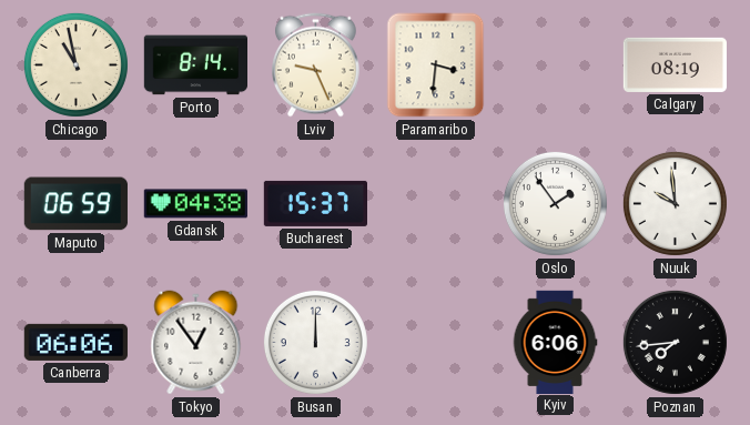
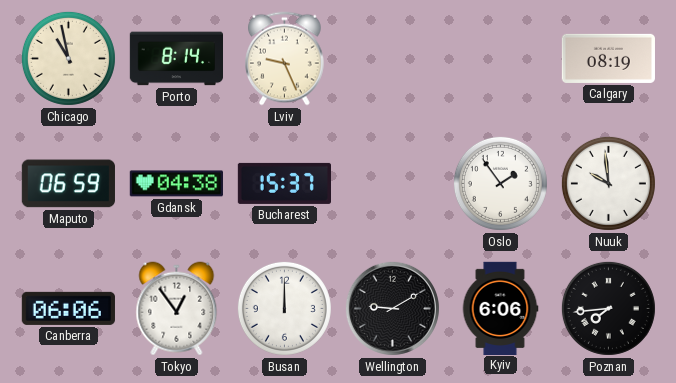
Paramaribo: 3:31 -> none
Wellington: none -> 9:10
